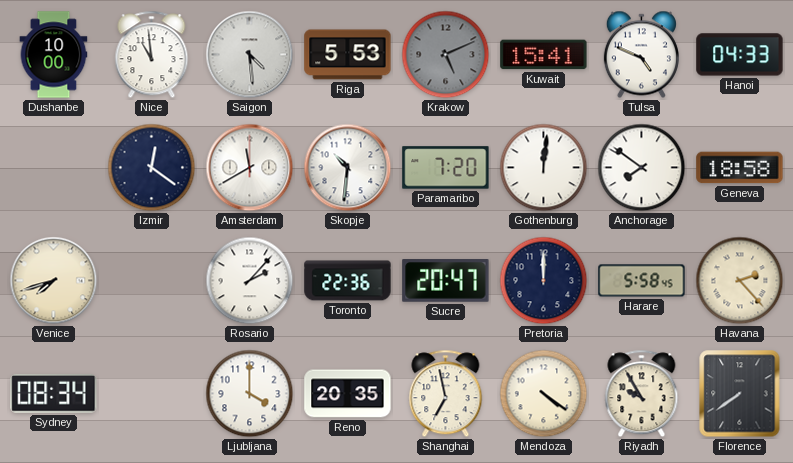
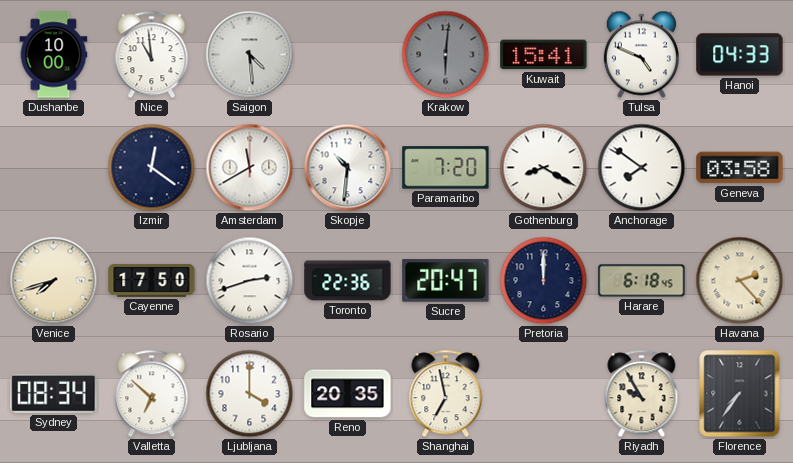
Riga: 5:53 -> none
Krakow: 5:11 -> 6:01
Gothenburg: 12:01 -> 8:20
Geneva: 18:58 -> 03:58
Cayenne: none -> 17:50
Rosario: 2:07 -> 2:42
Harare: 5:58 -> 6:18
Valletta: none -> 6:52
Mendoza: 4:21 -> none
Florence: 7:39 -> 7:36
